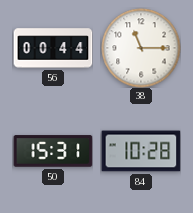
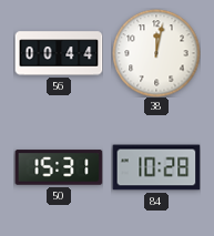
38: 11:15 -> 12:02
